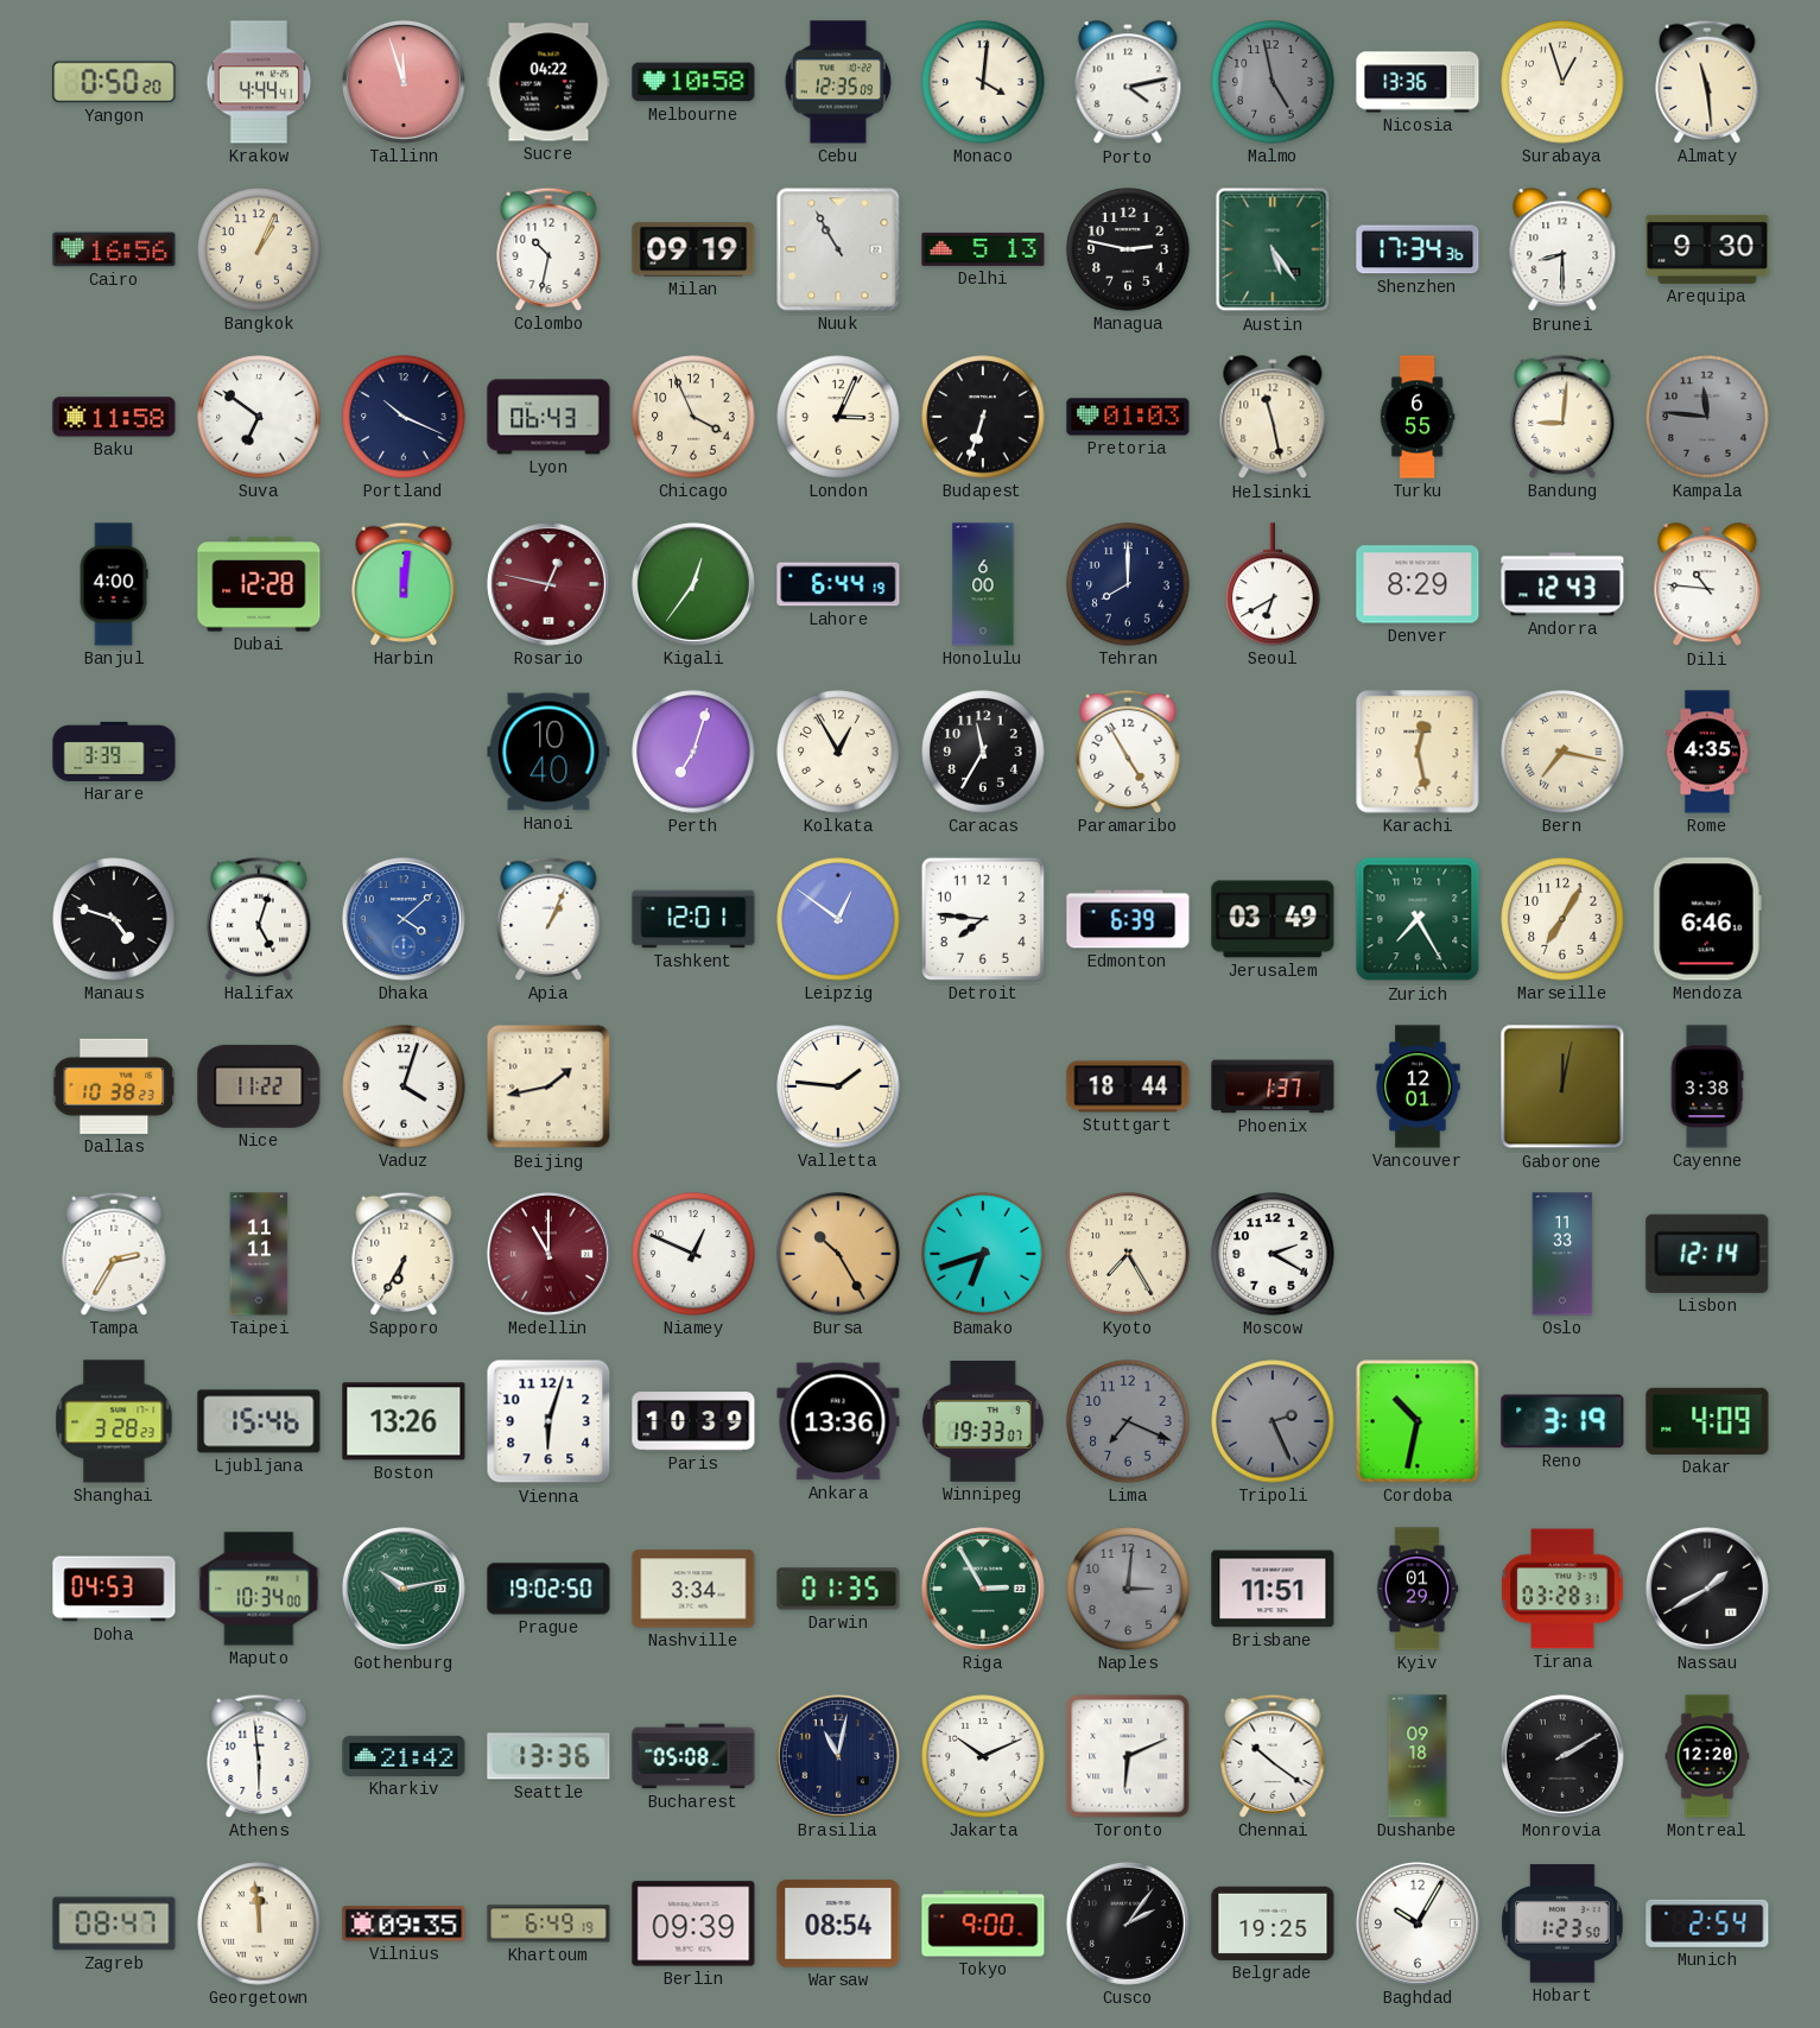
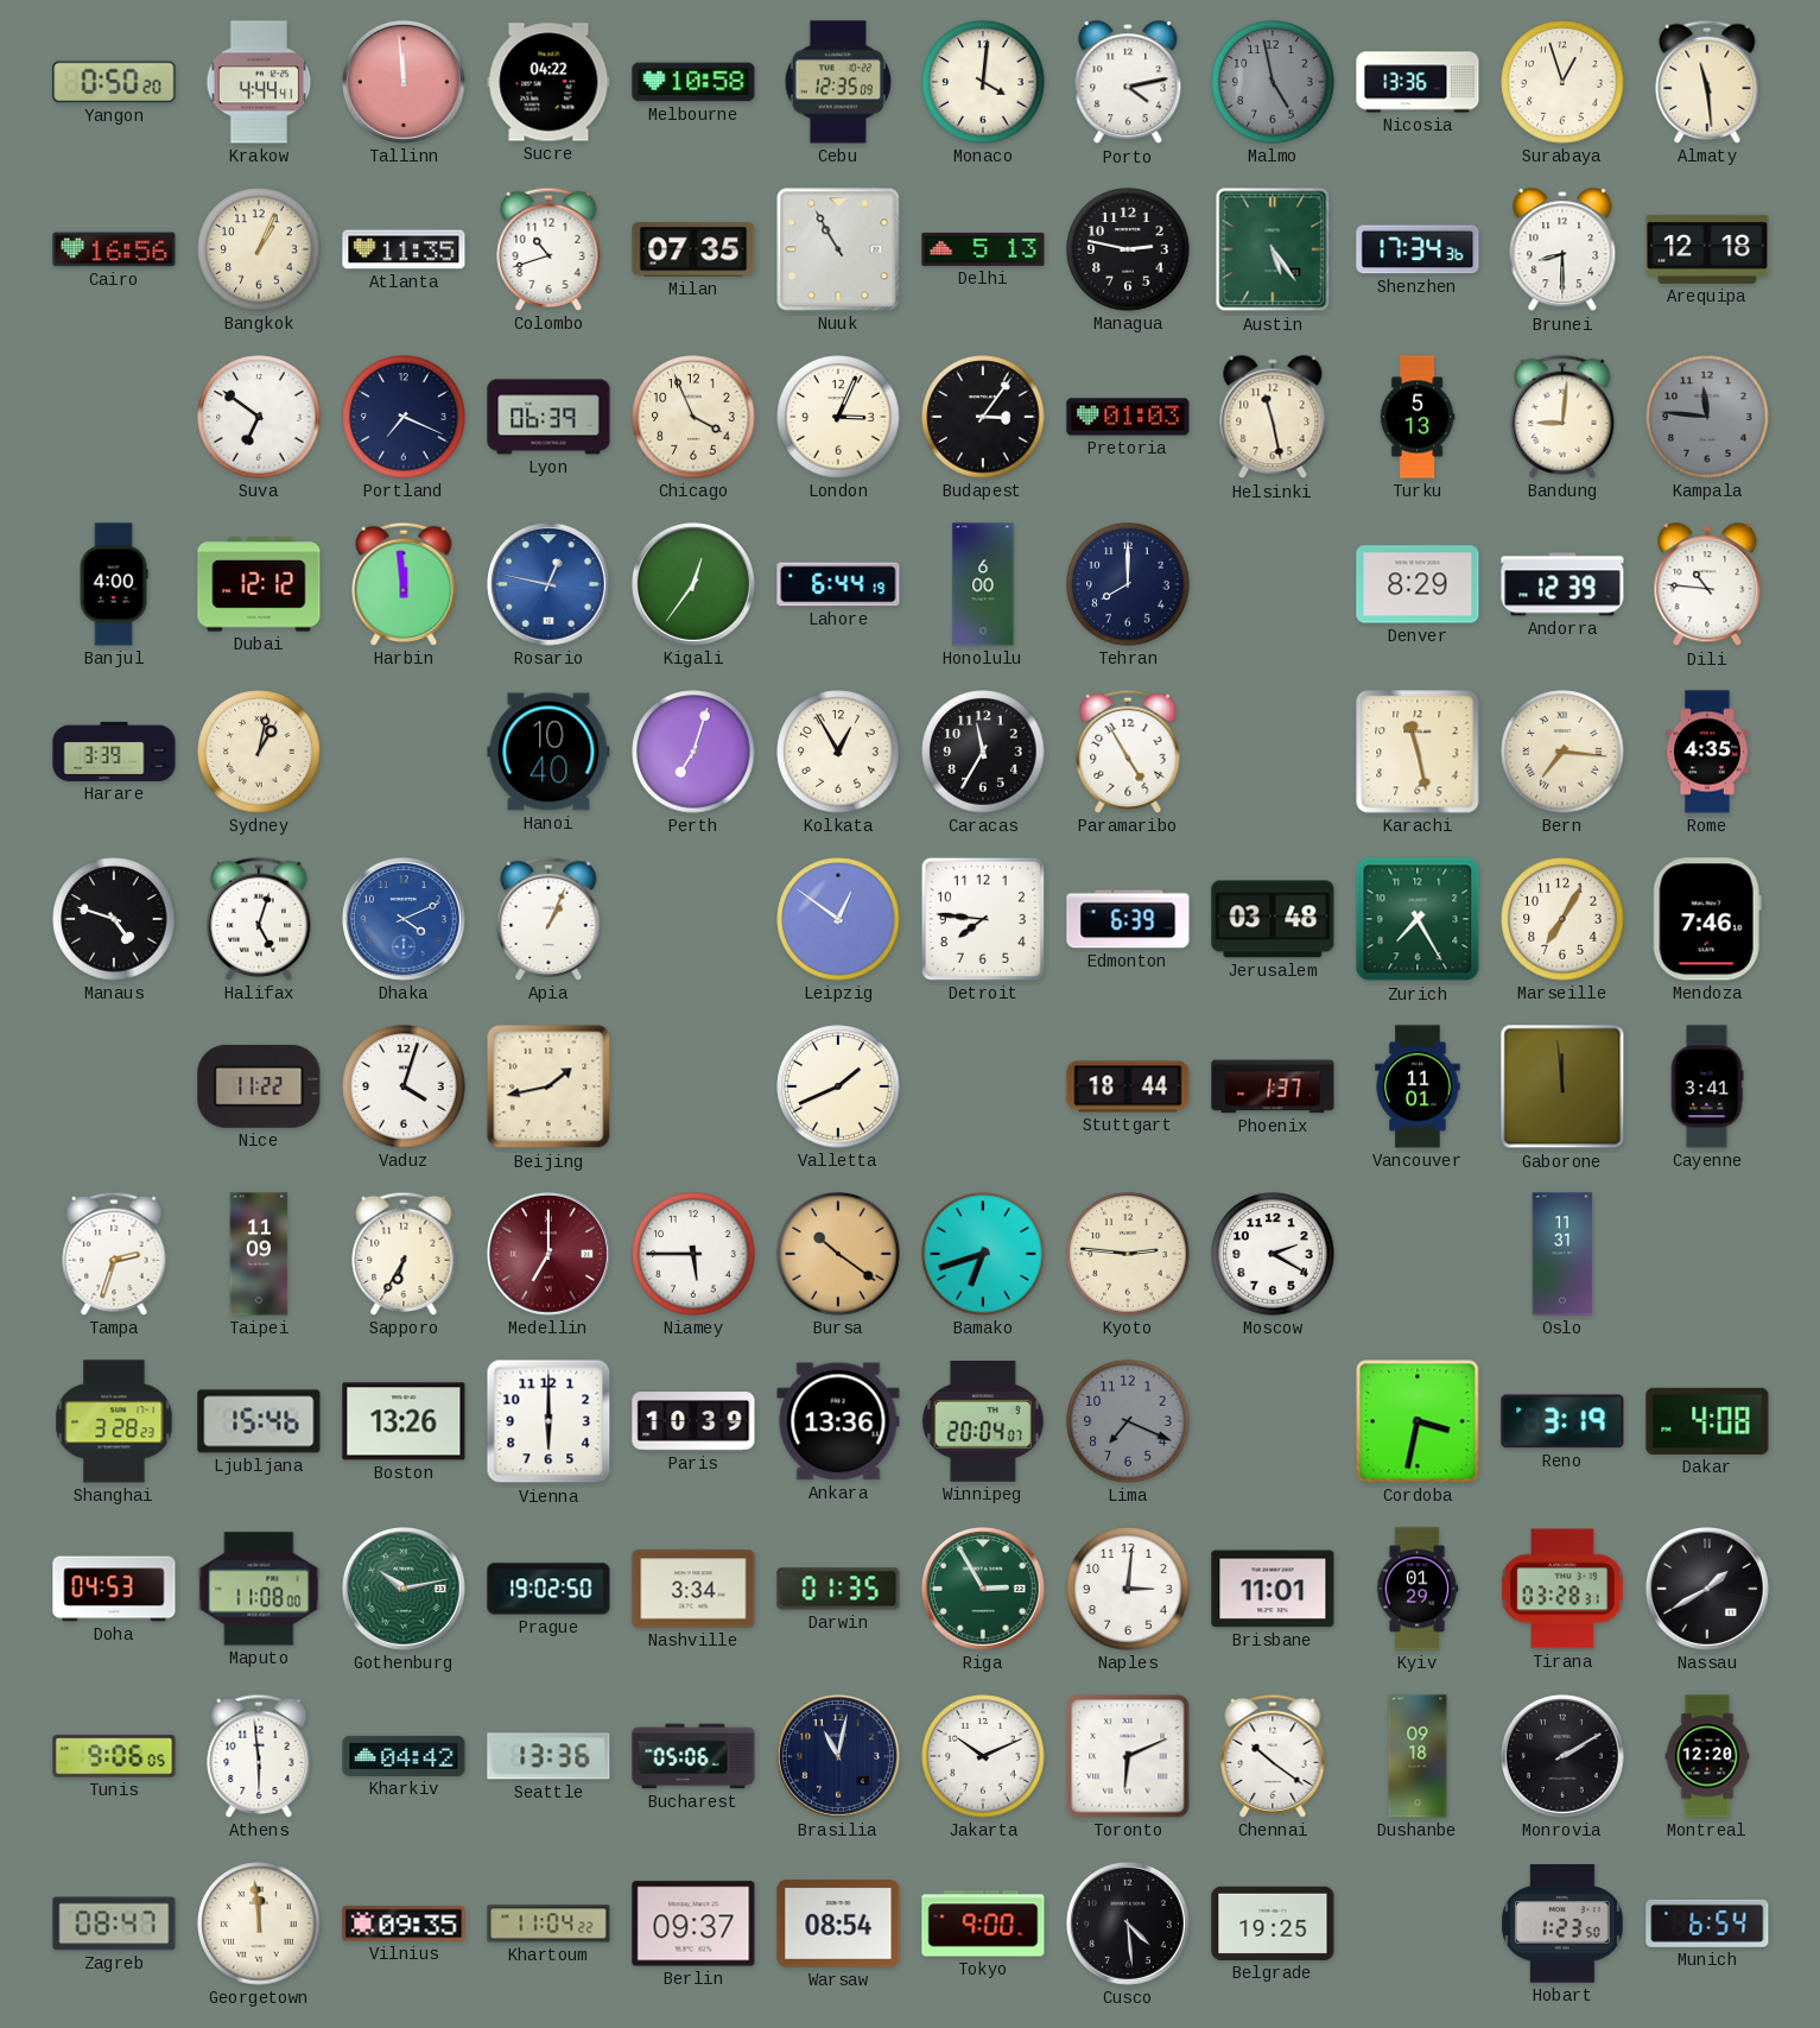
Tallinn: 11:57 -> 11:59
Atlanta: none -> 11:35
Colombo: 10:32 -> 10:42
Milan: 09:19 -> 07:35
Arequipa: 9:30 -> 12:18
Baku: 11:58 -> none
Portland: 10:19 -> 7:19
Lyon: 06:43 -> 06:39
Budapest: 6:33 -> 3:06
Turku: 6:55 -> 5:13
Dubai: 12:28 -> 12:12
Harbin: 12:01 -> 11:59
Rosario dial: burgundy -> blue
Seoul: 6:40 -> none
Andorra: 12:43 -> 12:39
Sydney: none -> 1:02
Karachi: 12:28 -> 11:28
Bern: 7:17 -> 7:16
Dhaka: 4:08 -> 4:11
Tashkent: 12:01 -> none
Jerusalem: 03:49 -> 03:48
Mendoza: 6:46 -> 7:46
Dallas: 10:38 -> none
Valletta: 1:46 -> 1:41
Vancouver: 12:01 -> 11:01
Gaborone: 12:02 -> 11:59
Cayenne: 3:38 -> 3:41
Tampa: 2:35 -> 2:33
Taipei: 11:11 -> 11:09
Medellin: 11:00 -> 7:00
Niamey: 12:49 -> 5:45
Bursa: 10:25 -> 10:21
Kyoto: 7:25 -> 2:46
Oslo: 11:33 -> 11:31
Lisbon: 12:14 -> none
Vienna: 6:03 -> 6:00
Winnipeg: 19:33 -> 20:04
Tripoli: 2:26 -> none
Cordoba: 10:32 -> 3:32
Dakar: 4:09 -> 4:08
Maputo: 10:34 -> 11:08
Naples dial: grey -> white
Brisbane: 11:51 -> 11:01
Tunis: none -> 9:06
Kharkiv: 21:42 -> 04:42
Bucharest: 05:08 -> 05:06
Khartoum: 6:49 -> 11:04
Berlin: 09:39 -> 09:37
Cusco: 2:06 -> 4:29
Baghdad: 10:05 -> none
Munich: 2:54 -> 6:54
